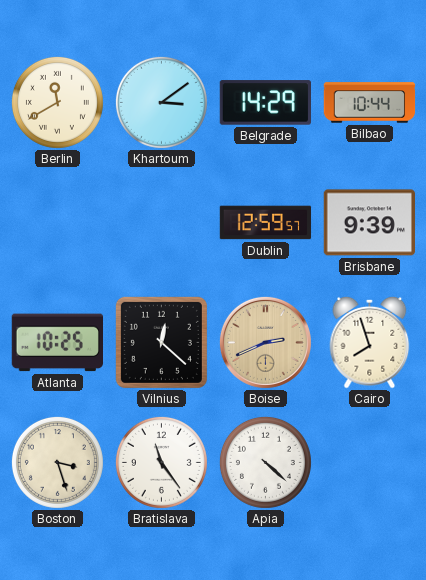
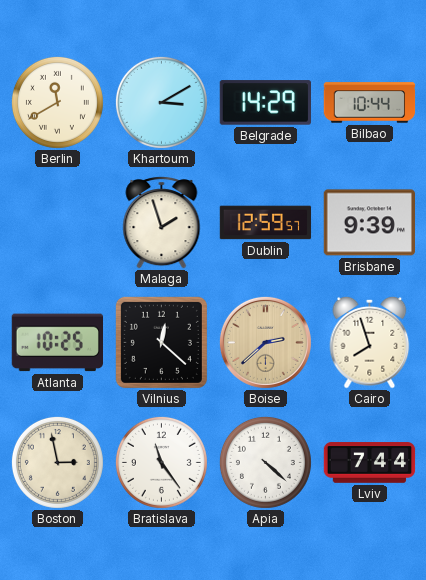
Khartoum: 3:09 -> 3:10
Malaga: none -> 1:57
Boise: 2:41 -> 2:38
Boston: 3:27 -> 2:58
Lviv: none -> 7:44
